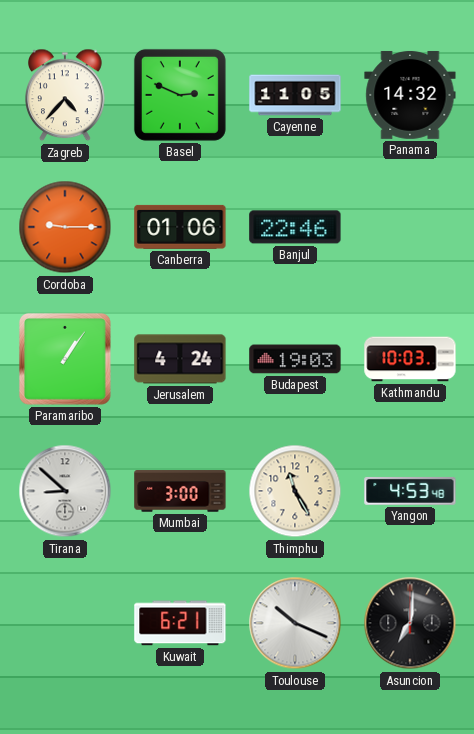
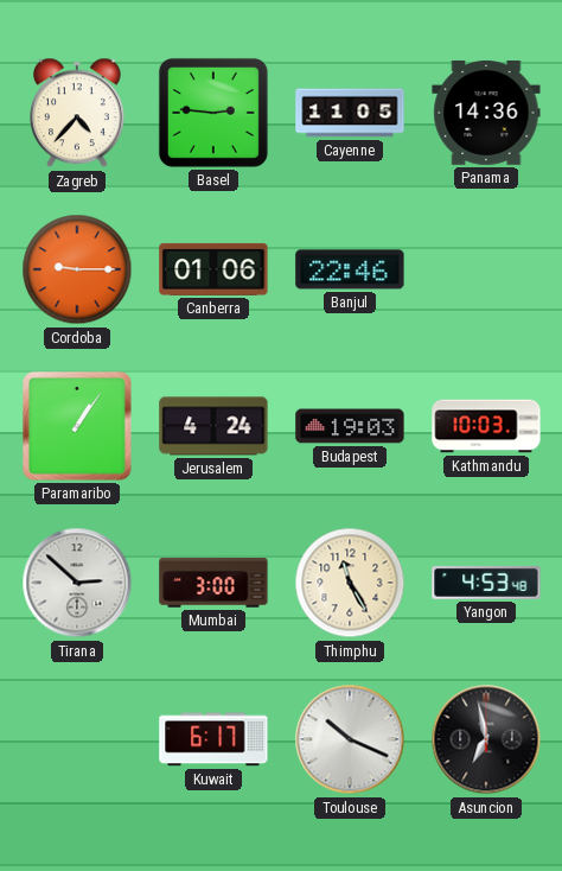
Basel: 2:49 -> 2:46
Panama: 14:32 -> 14:36
Tirana: 8:52 -> 2:52
Kuwait: 6:21 -> 6:17
Asuncion: 7:01 -> 6:58
